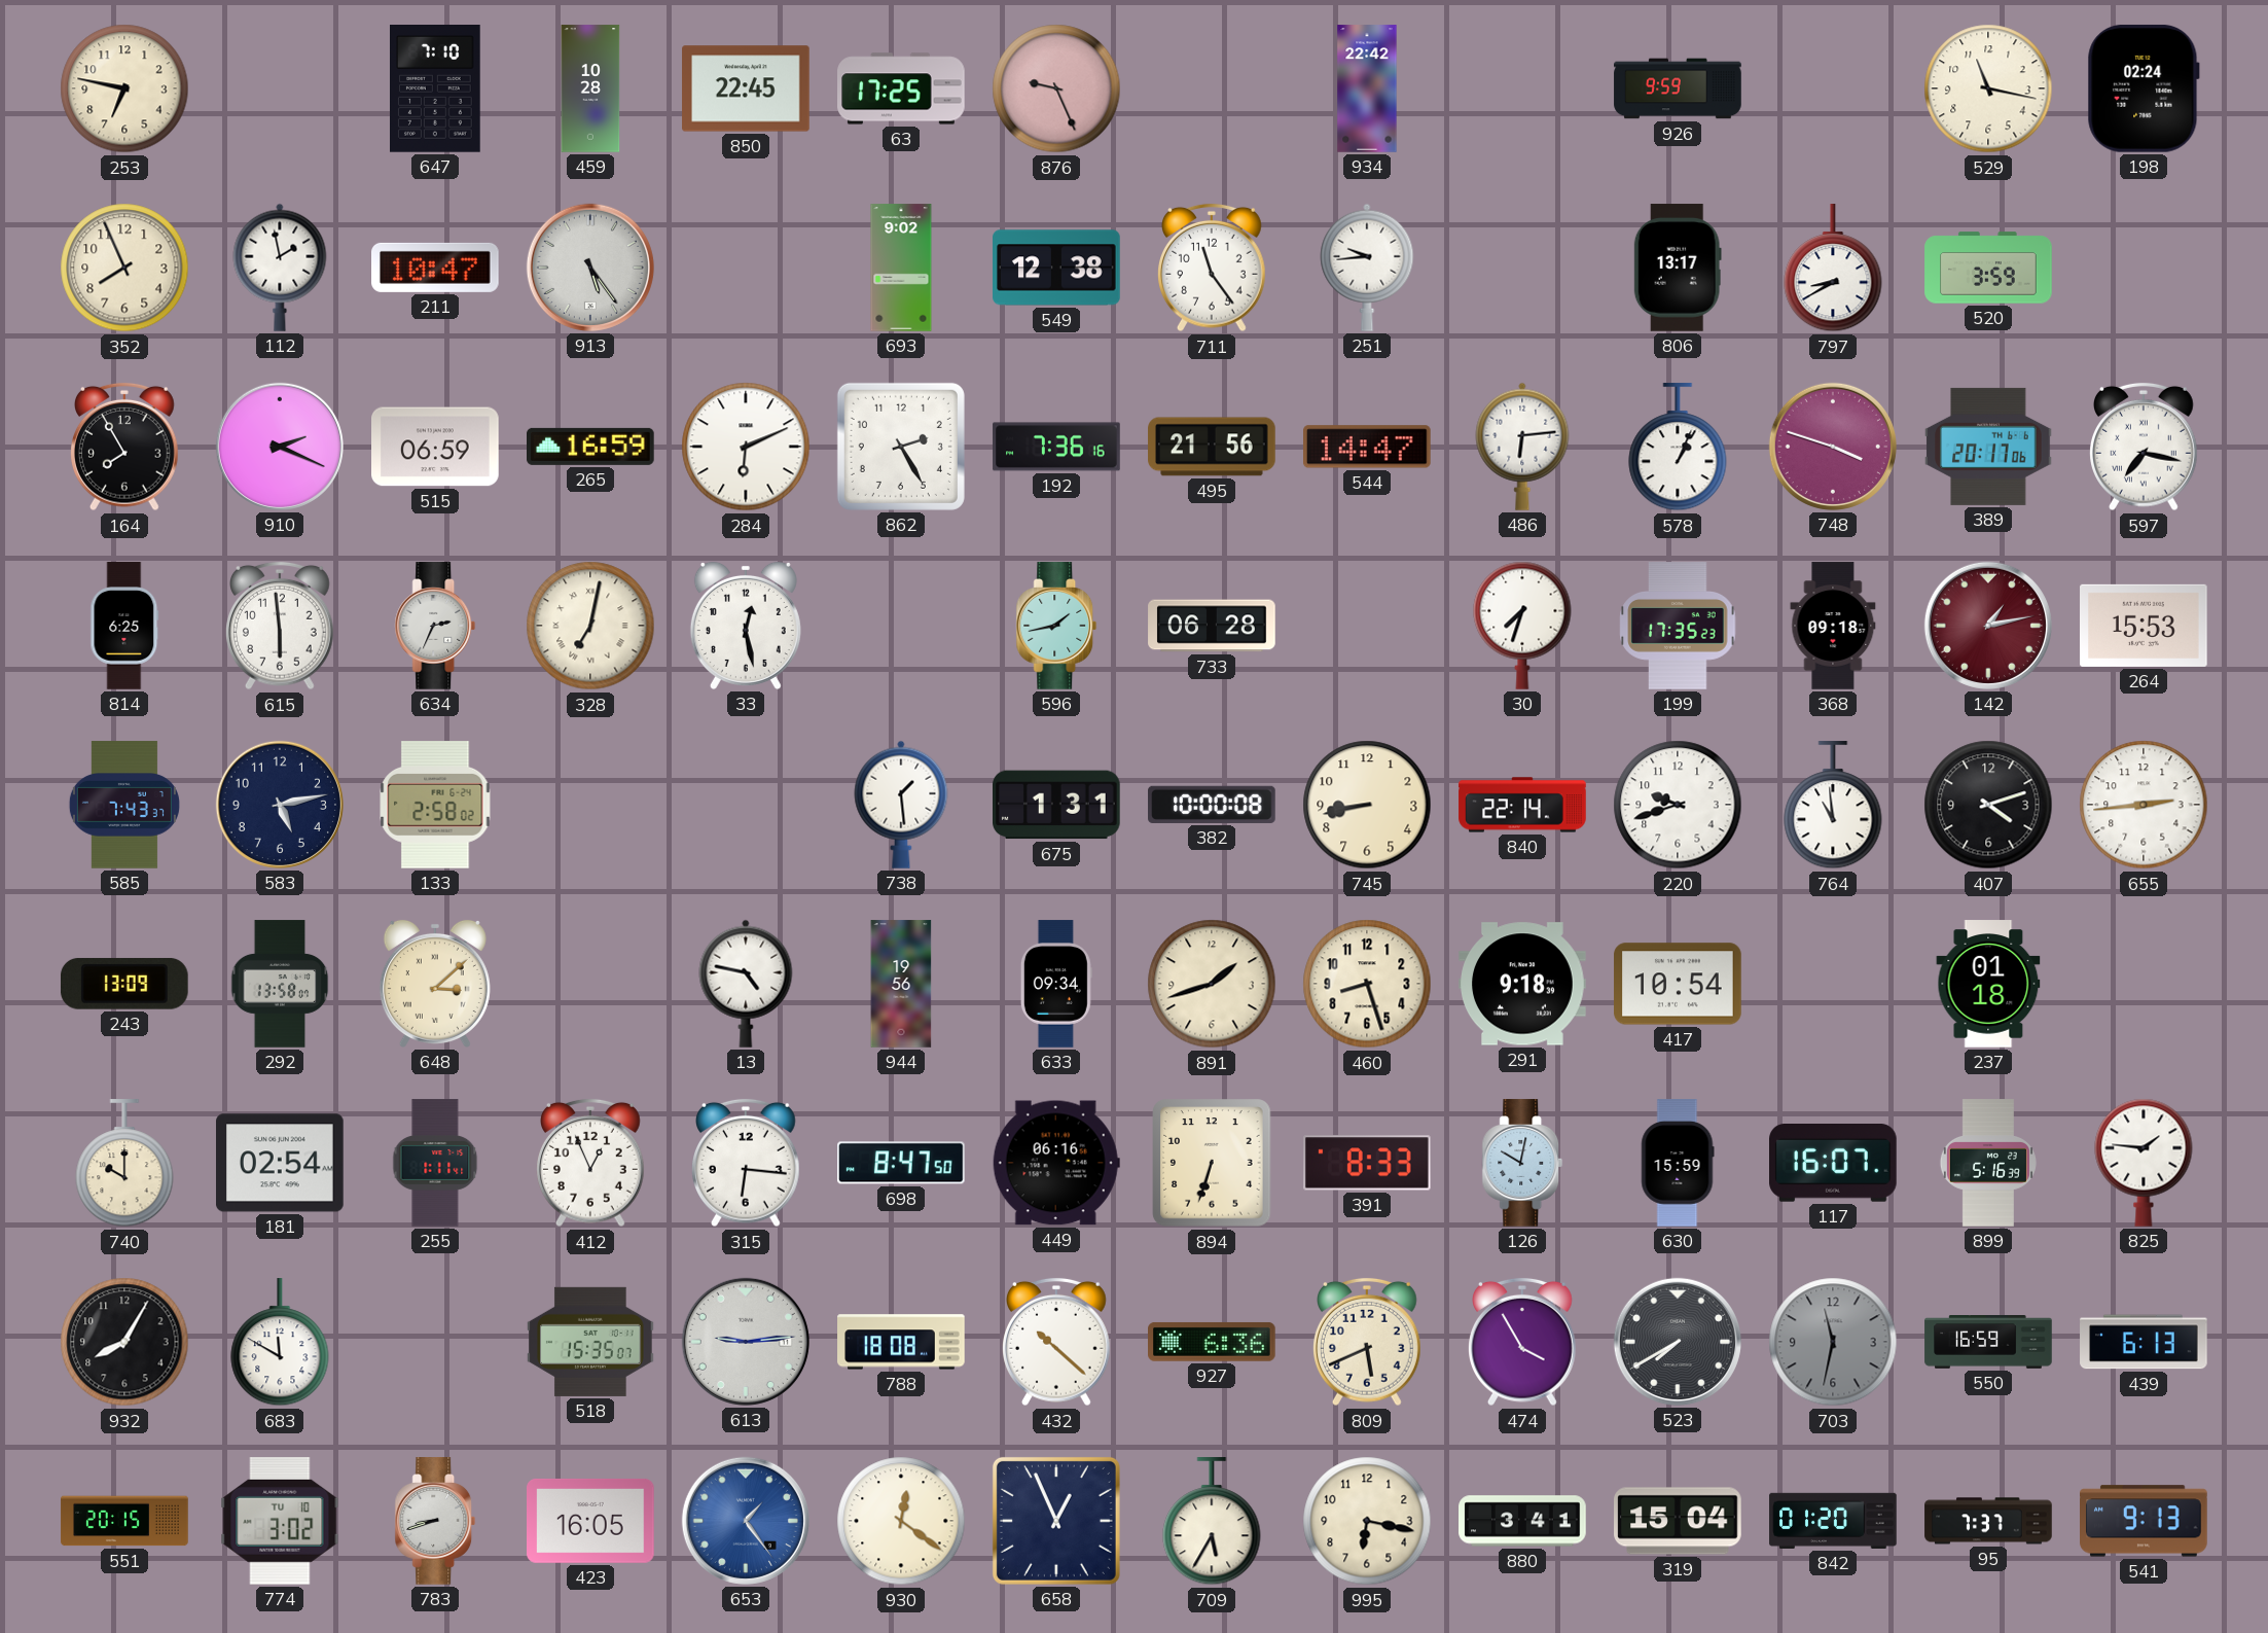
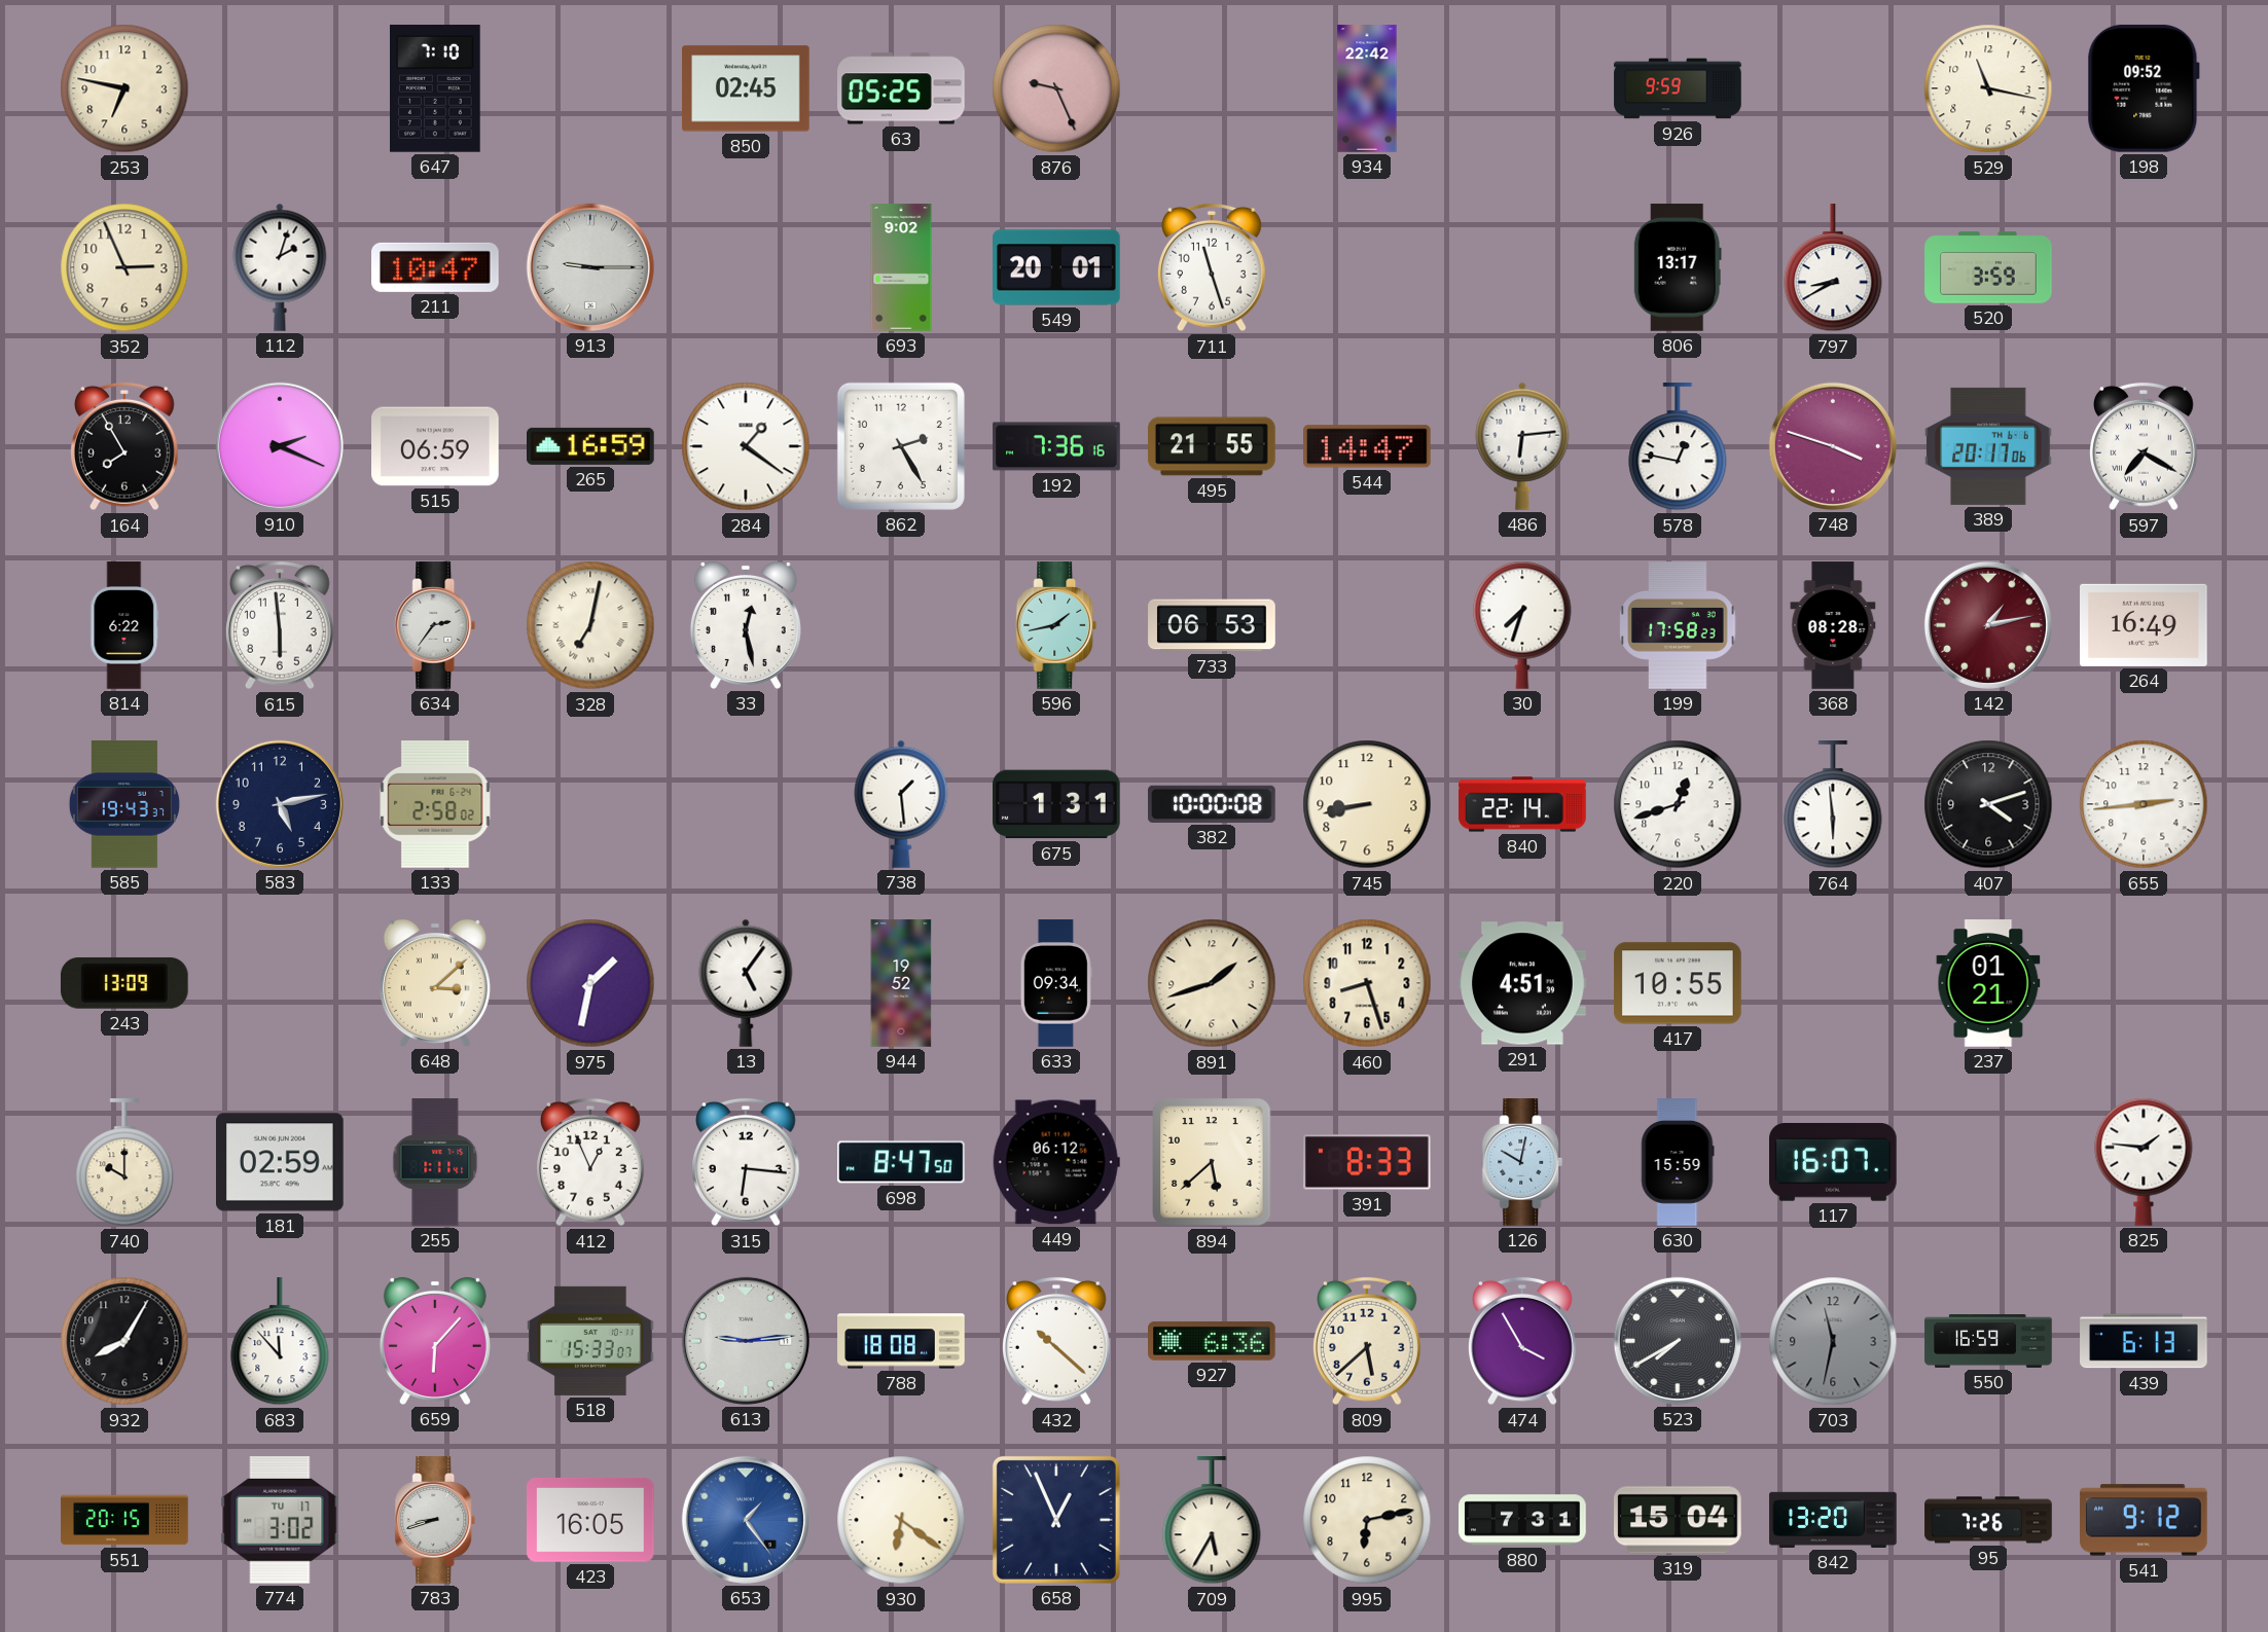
459: 10:28 -> none
850: 22:45 -> 02:45
63: 17:25 -> 05:25
198: 02:24 -> 09:52
352: 7:56 -> 2:56
112: 1:58 -> 2:03
913: 5:24 -> 9:15
549: 12:38 -> 20:01
711: 11:24 -> 11:27
251: 9:44 -> none
284: 6:11 -> 1:21
495: 21:56 -> 21:55
578: 1:04 -> 12:47
597: 7:17 -> 7:20
814: 6:25 -> 6:22
634: 2:34 -> 2:36
733: 06:28 -> 06:53
199: 17:35 -> 17:58
368: 09:18 -> 08:28
264: 15:53 -> 16:49
585: 7:43 -> 19:43
220: 9:42 -> 12:42
764: 10:59 -> 5:59
292: 13:58 -> none
975: none -> 1:32
13: 4:47 -> 5:06
944: 19:56 -> 19:52
291: 9:18 -> 4:51
417: 10:54 -> 10:55
237: 01:18 -> 01:21
181: 02:54 -> 02:59
449: 06:16 -> 06:12
894: 6:33 -> 5:38
899: 5:16 -> none
683: 11:50 -> 11:53
659: none -> 6:07
518: 15:35 -> 15:33
809: 5:41 -> 5:38
774 date: TU 10 -> TU 17
930: 12:21 -> 6:21
995: 6:17 -> 6:13
880: 3:41 -> 7:31
842: 01:20 -> 13:20
95: 7:37 -> 7:26
541: 9:13 -> 9:12
